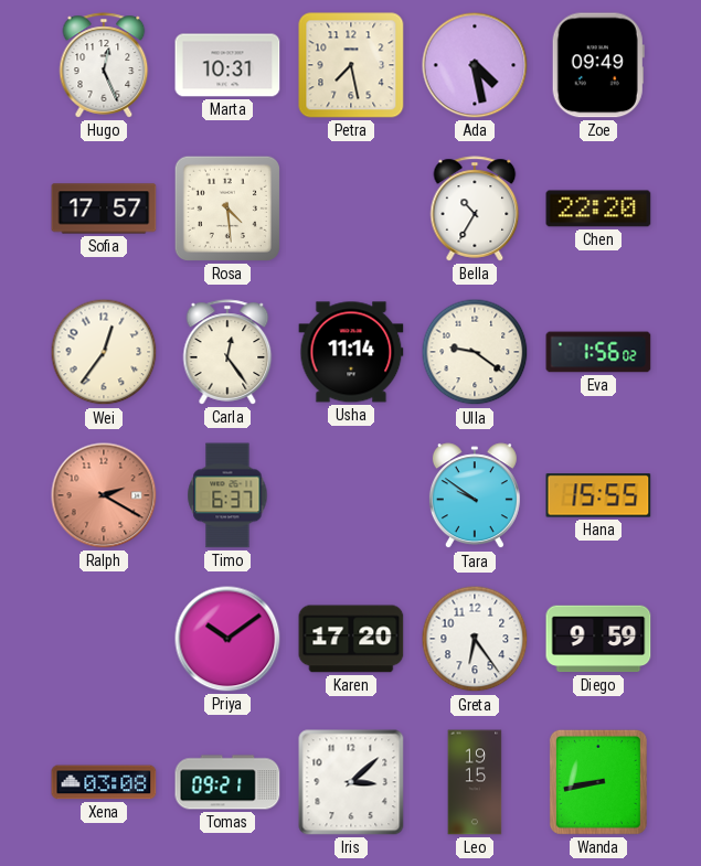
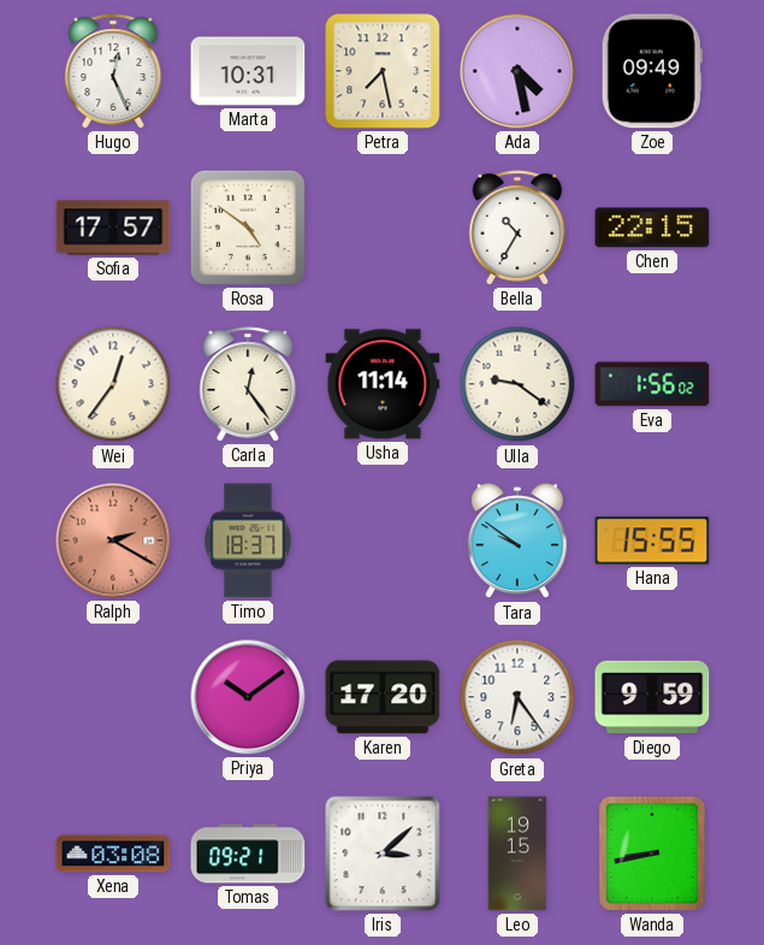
Rosa: 4:29 -> 4:51
Chen: 22:20 -> 22:15
Timo: 6:37 -> 18:37
